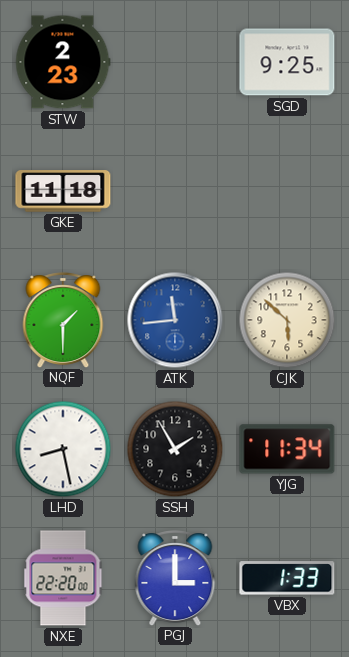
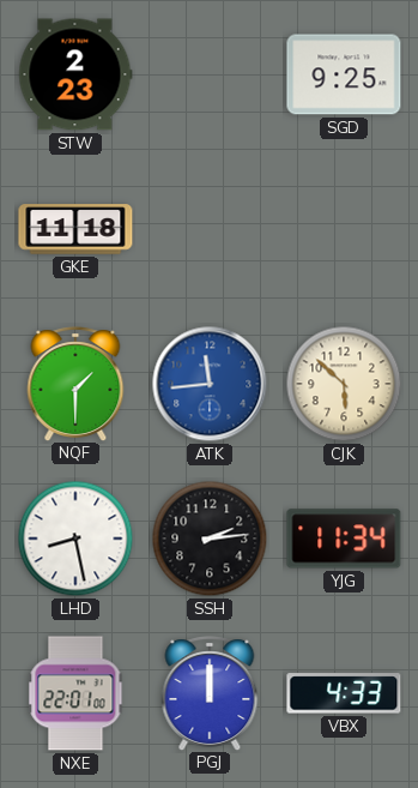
SSH: 1:55 -> 2:14
NXE: 22:20 -> 22:01
PGJ: 3:00 -> 12:00
VBX: 1:33 -> 4:33
